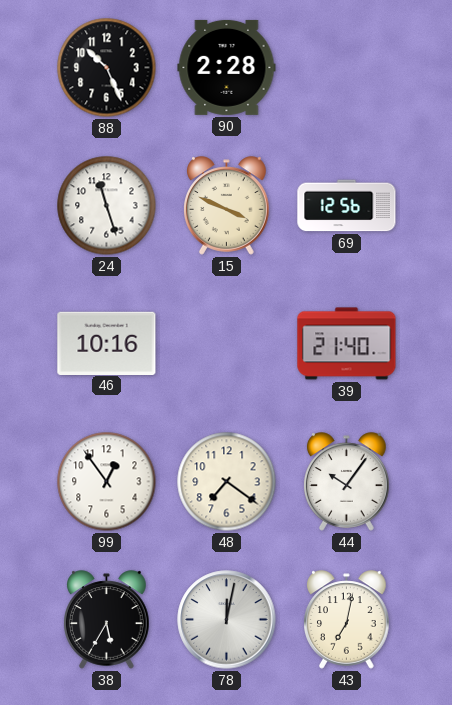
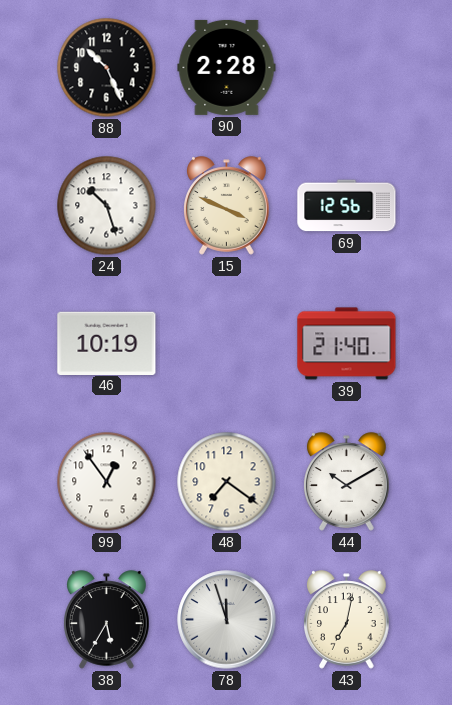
24: 11:27 -> 10:27
46: 10:16 -> 10:19
44: 10:06 -> 10:10
78: 12:02 -> 11:57
